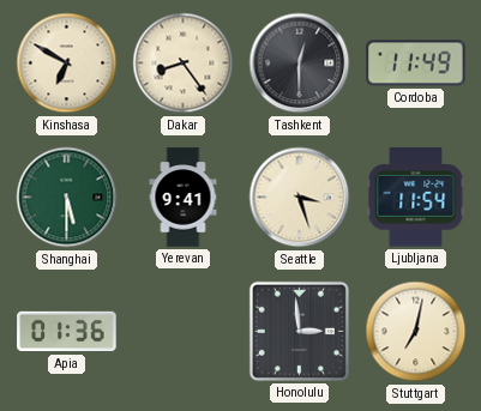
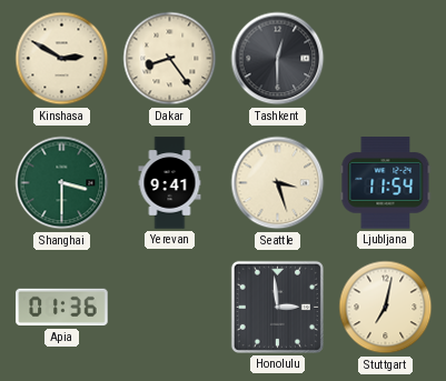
Kinshasa: 6:50 -> 2:50
Cordoba: 11:49 -> none
Shanghai: 5:30 -> 3:30
